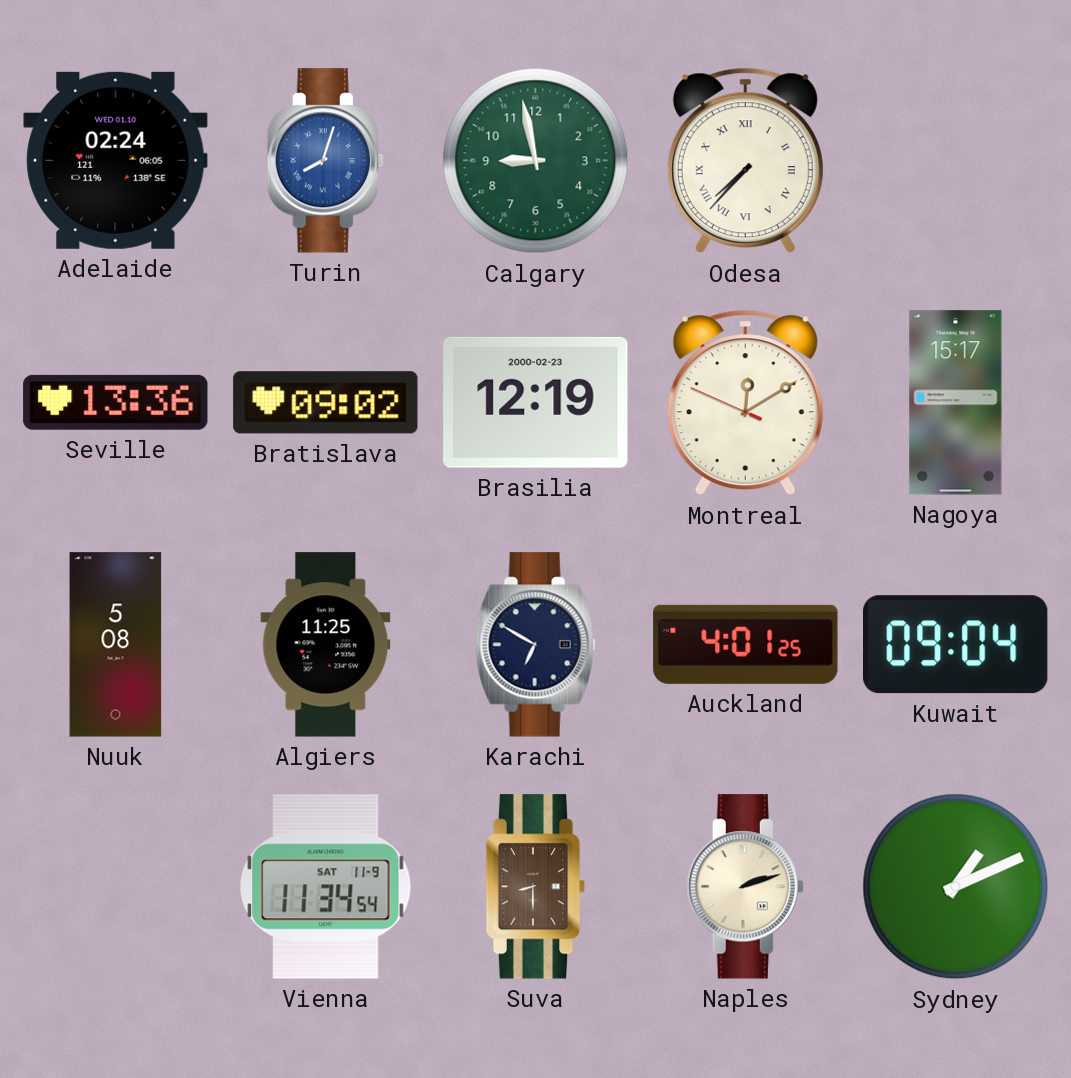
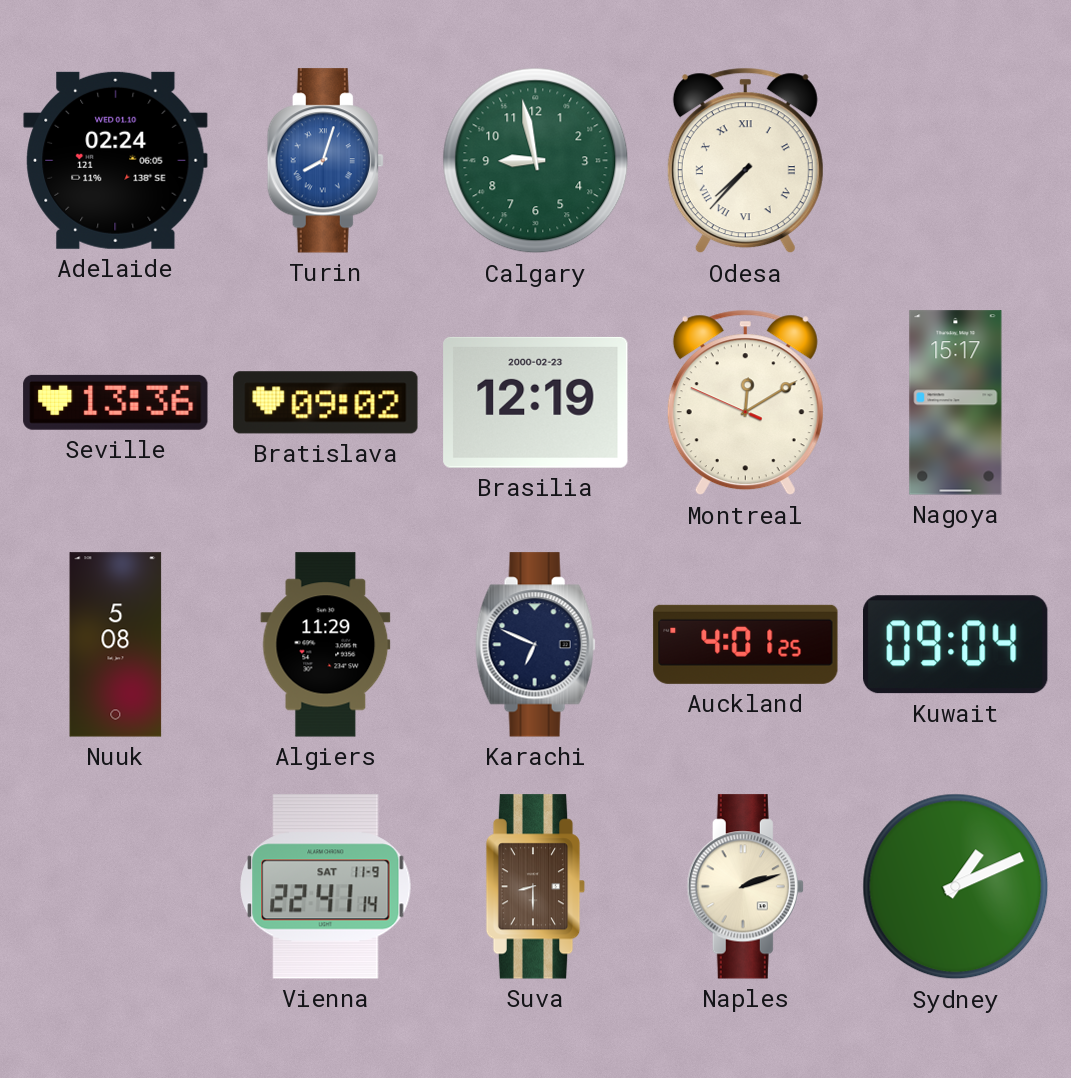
Algiers: 11:25 -> 11:29
Karachi: 6:50 -> 6:49
Vienna: 11:34 -> 22:41
